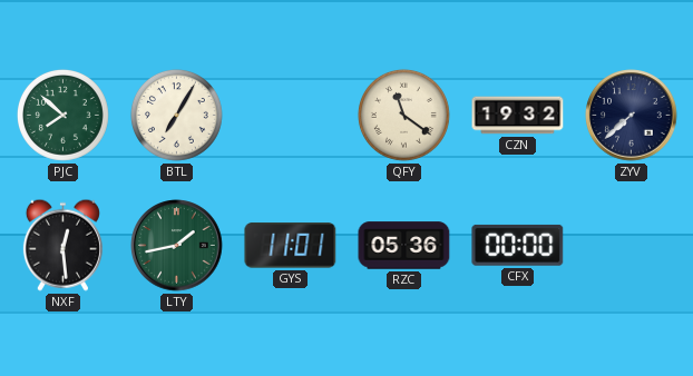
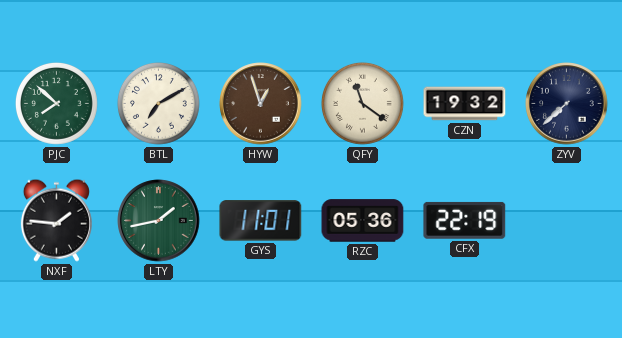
BTL: 7:05 -> 7:10
HYW: none -> 12:57
NXF: 12:29 -> 1:46
CFX: 00:00 -> 22:19
